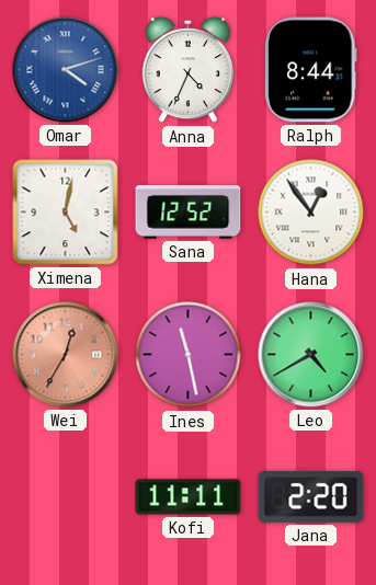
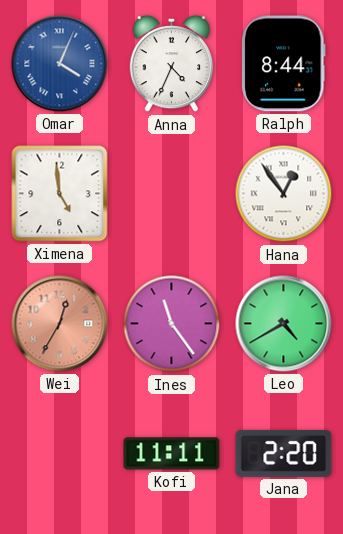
Omar: 4:12 -> 4:04
Ximena: 5:02 -> 4:59
Sana: 12:52 -> none
Ines: 11:28 -> 11:24
